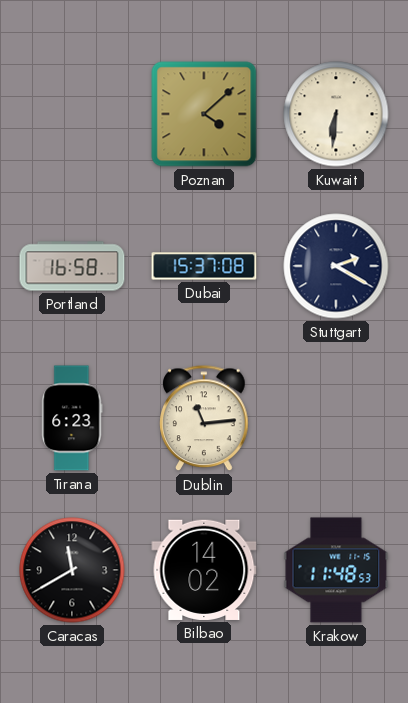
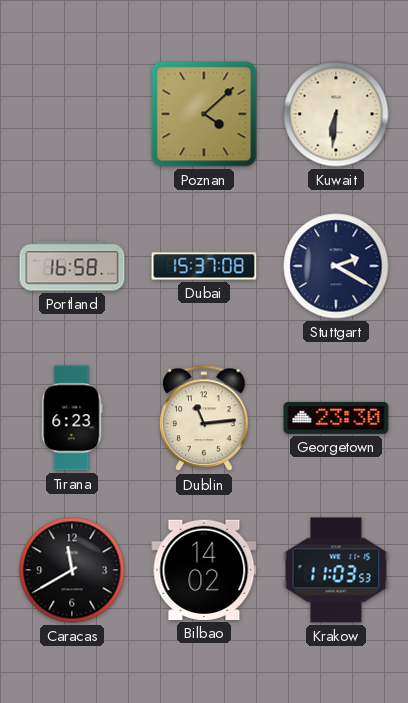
Georgetown: none -> 23:30
Krakow: 11:48 -> 11:03
